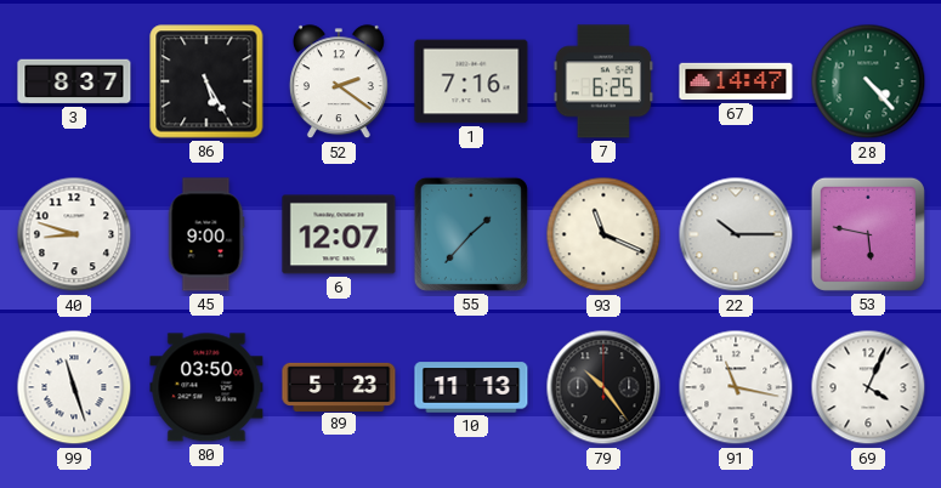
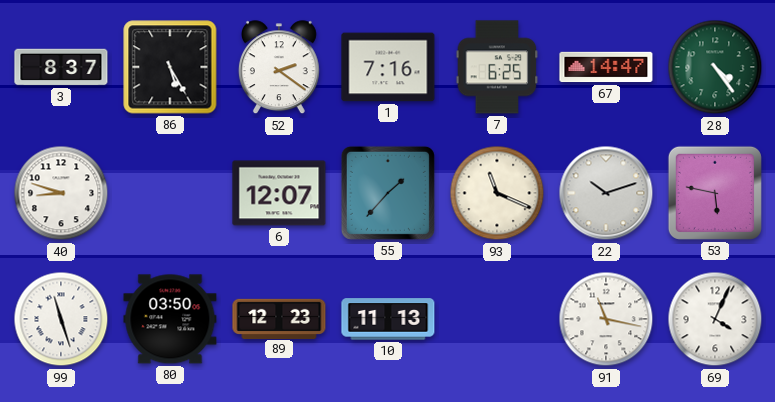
28: 4:23 -> 4:24
45: 9:00 -> none
22: 10:15 -> 10:12
89: 5:23 -> 12:23
79: 10:24 -> none
